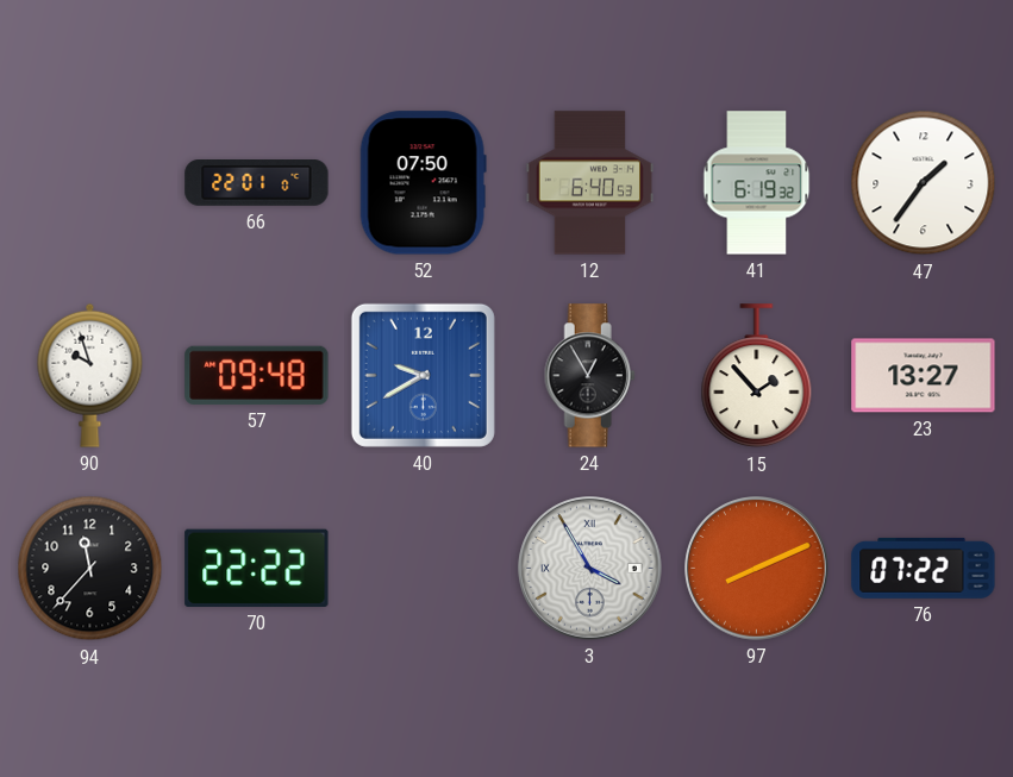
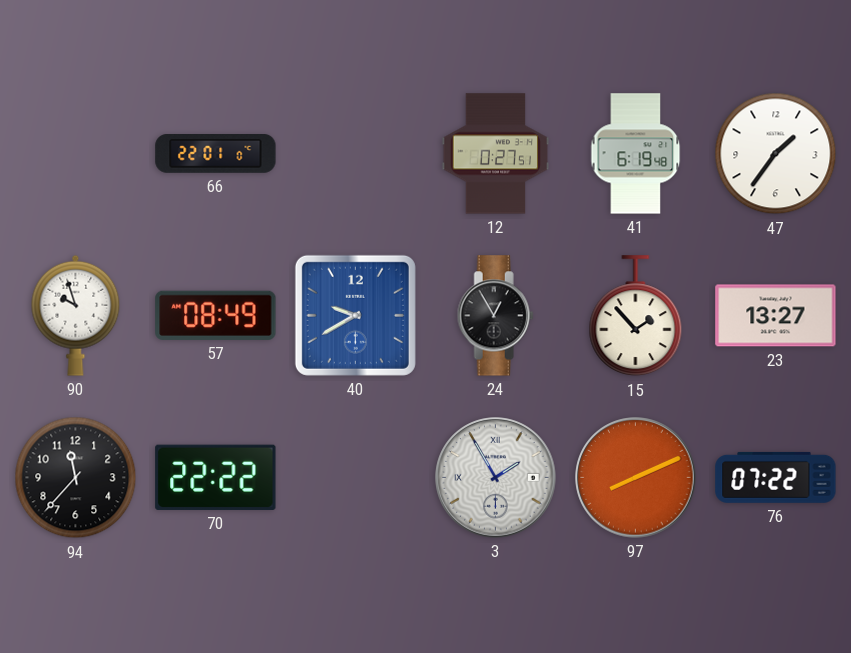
52: 07:50 -> none
12: 6:40 -> 0:27
41: 6:19:32 -> 6:19:48
57: 09:48 -> 08:49
3: 3:55 -> 1:55
